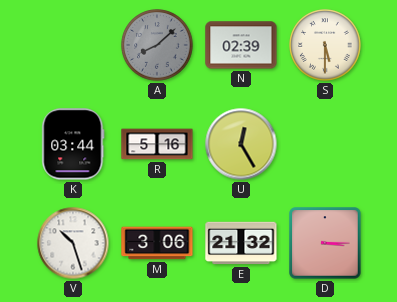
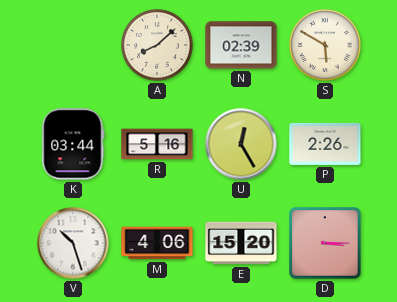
A dial: grey -> cream
S: 5:30 -> 5:50
P: none -> 2:26
M: 3:06 -> 4:06
E: 21:32 -> 15:20
